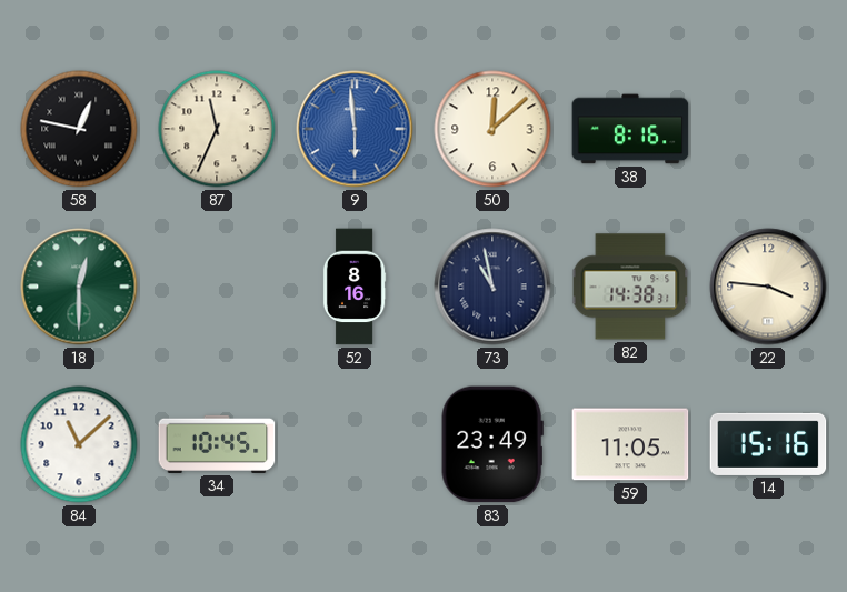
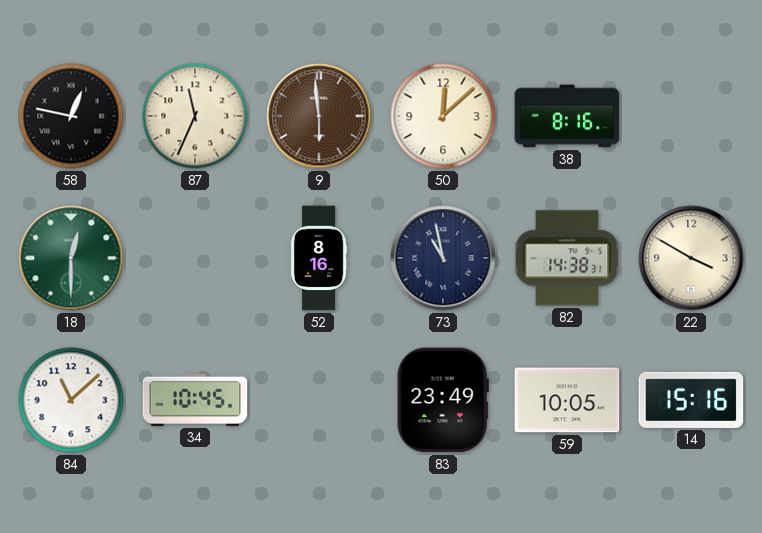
9 dial: blue -> brown
22: 3:46 -> 3:50
59: 11:05 -> 10:05
